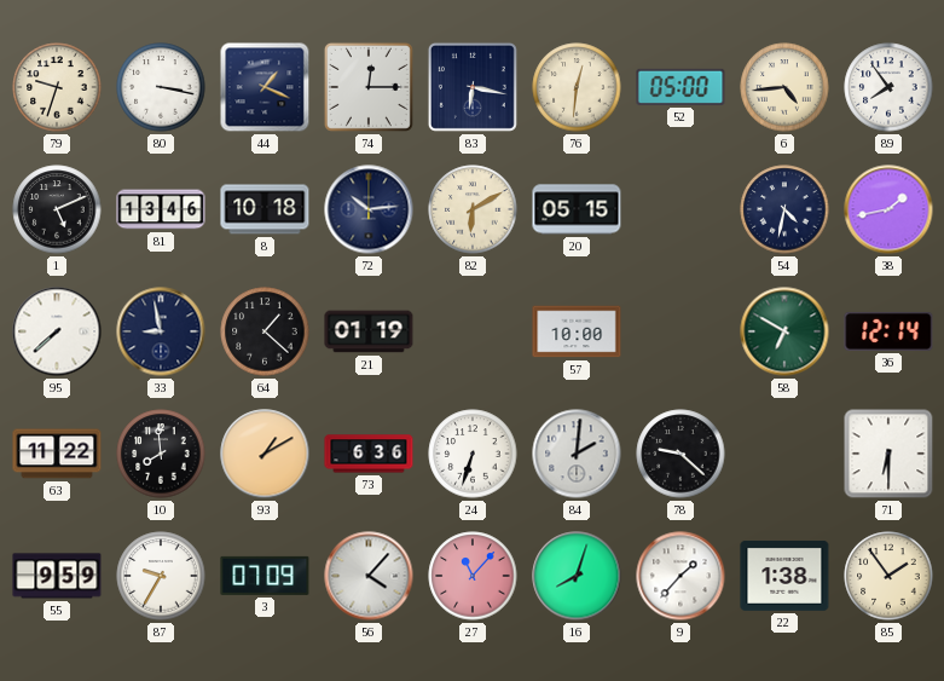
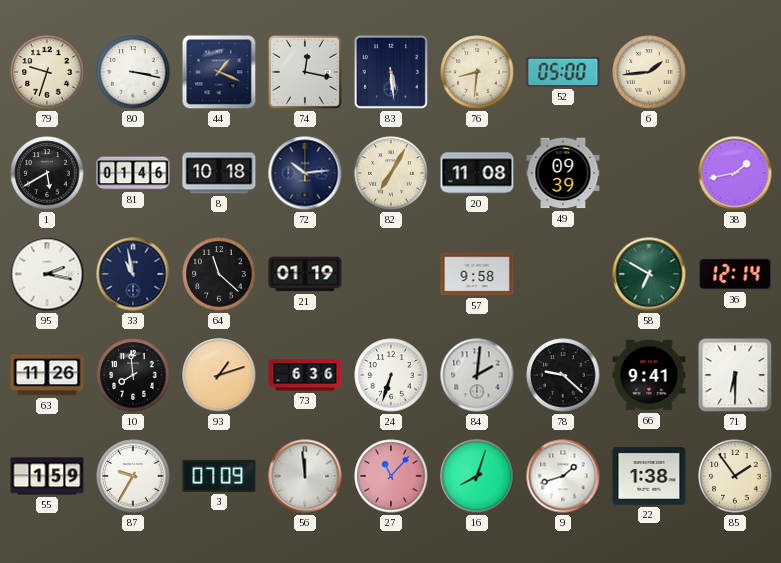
74: 12:15 -> 12:17
83: 6:17 -> 5:29
76: 12:31 -> 8:31
6: 4:44 -> 1:44
89: 7:54 -> none
1: 5:11 -> 5:40
81: 13:46 -> 01:46
82: 6:10 -> 7:05
20: 05:15 -> 11:08
49: none -> 09:39
54: 4:32 -> none
95: 7:38 -> 2:17
33: 8:58 -> 10:58
64: 1:22 -> 11:22
57: 10:00 -> 9:58
63: 11:22 -> 11:26
93: 1:10 -> 1:12
66: none -> 9:41
55: 9:59 -> 1:59
56: 4:07 -> 11:59
9: 1:37 -> 1:42
